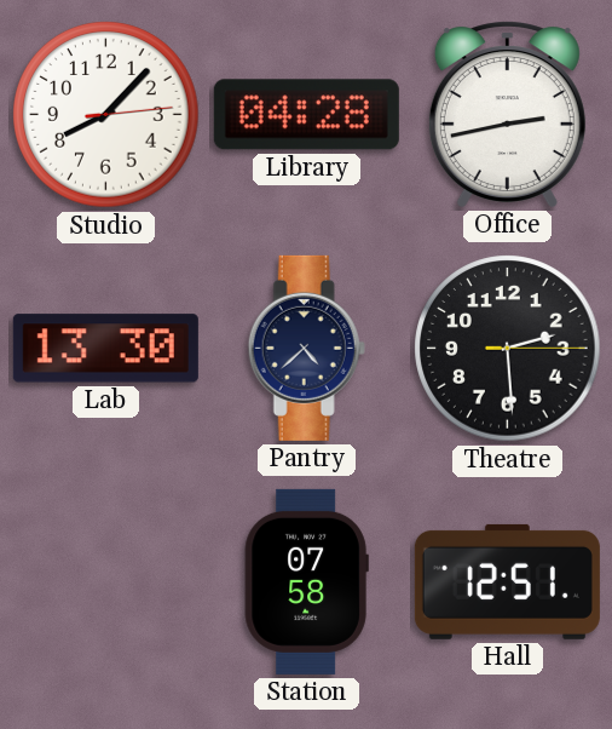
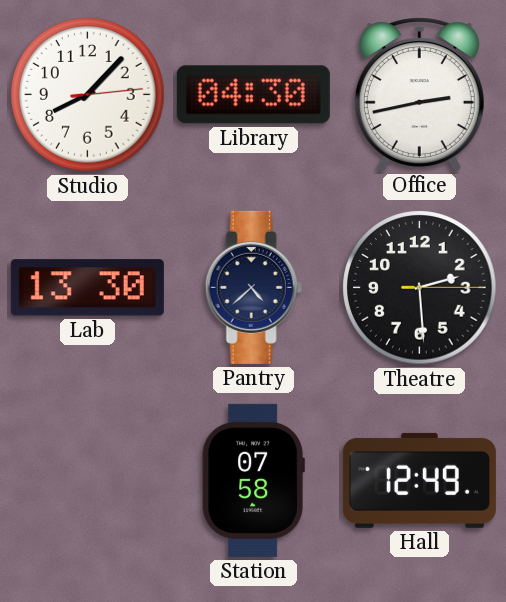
Library: 04:28 -> 04:30
Hall: 12:51 -> 12:49
